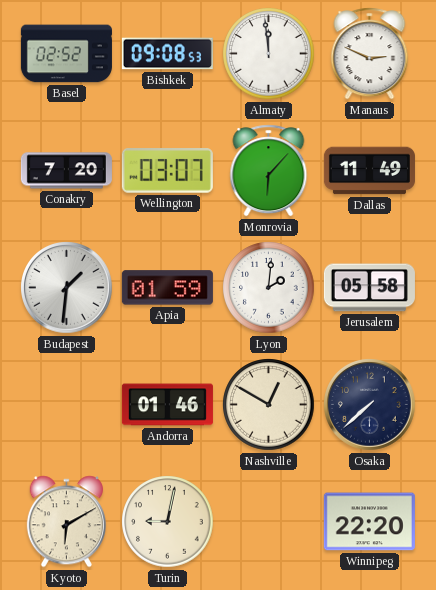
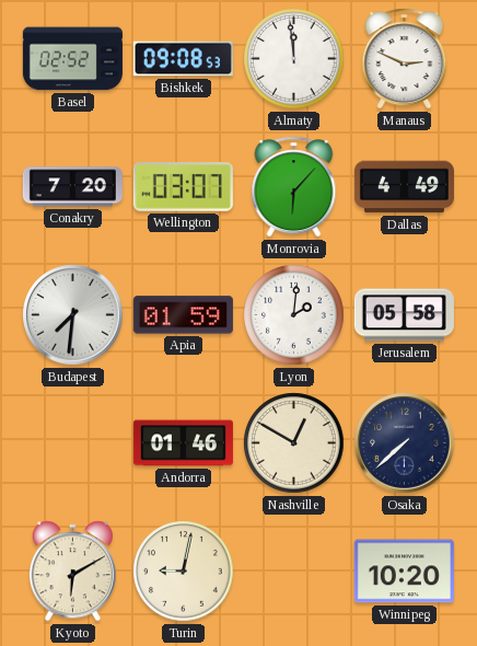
Dallas: 11:49 -> 4:49
Budapest: 1:31 -> 7:31
Winnipeg: 22:20 -> 10:20
